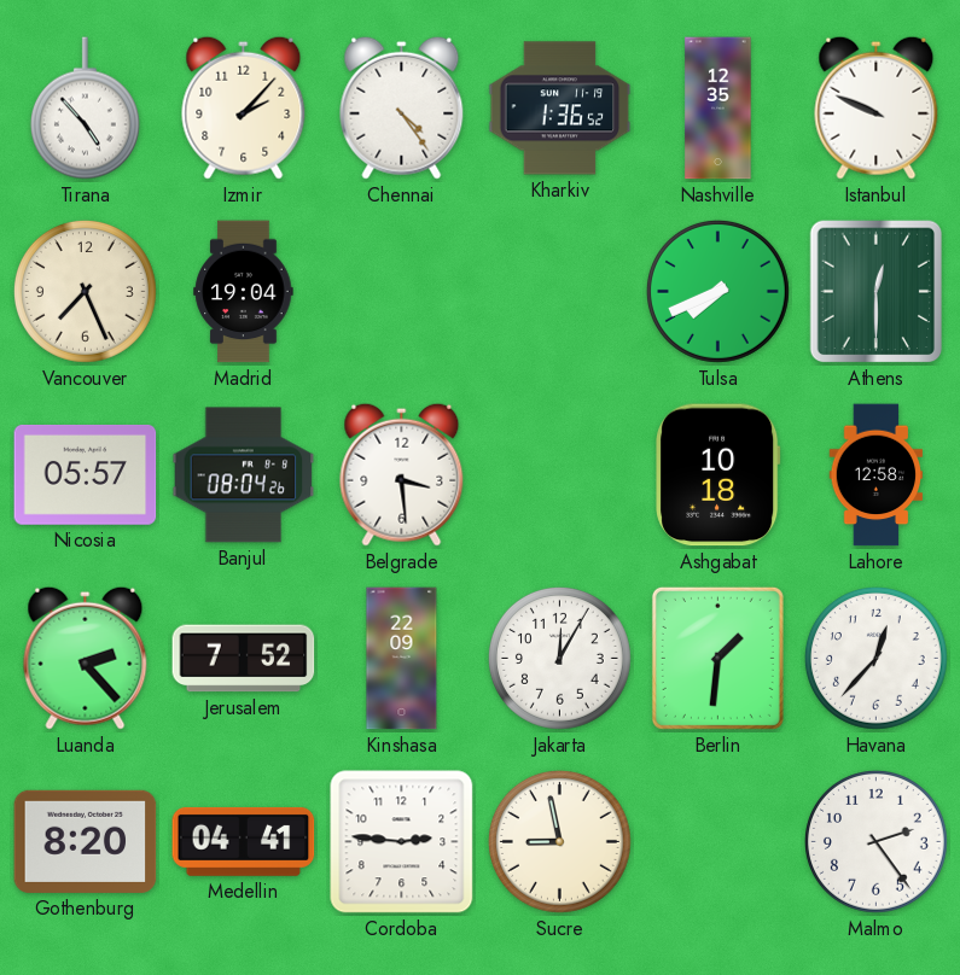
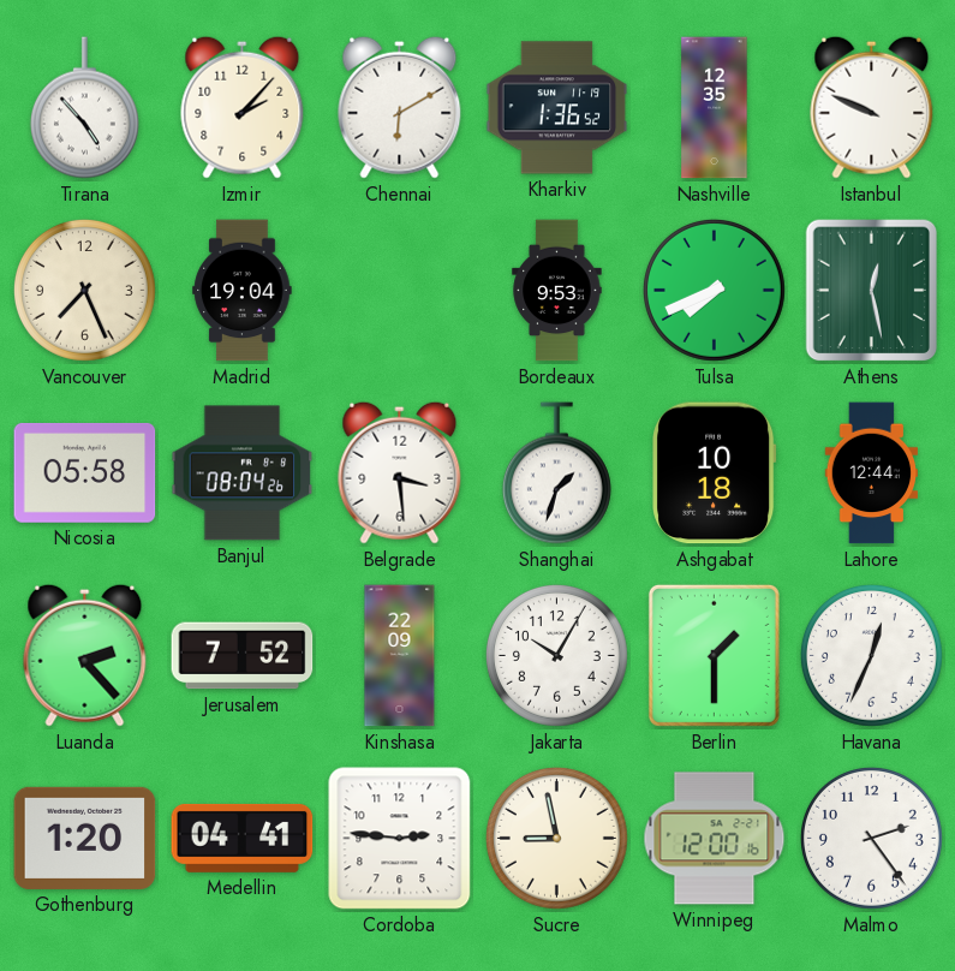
Chennai: 4:24 -> 6:10
Bordeaux: none -> 9:53
Athens: 12:30 -> 12:28
Nicosia: 05:57 -> 05:58
Shanghai: none -> 1:33
Lahore: 12:58 -> 12:44
Jakarta: 12:05 -> 10:05
Berlin: 1:31 -> 1:30
Havana: 12:37 -> 12:34
Gothenburg: 8:20 -> 1:20
Winnipeg: none -> 12:00
